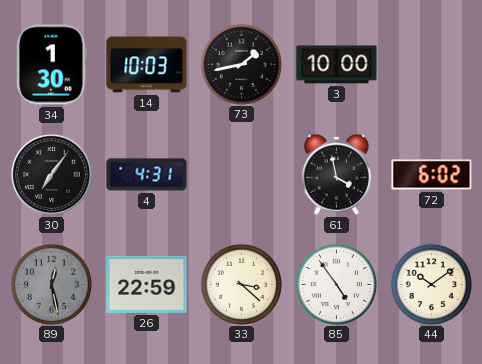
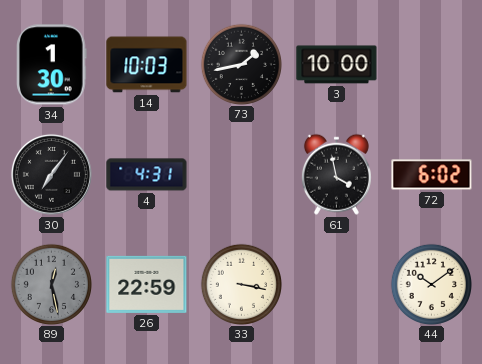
33: 3:22 -> 3:17
85: 4:54 -> none
